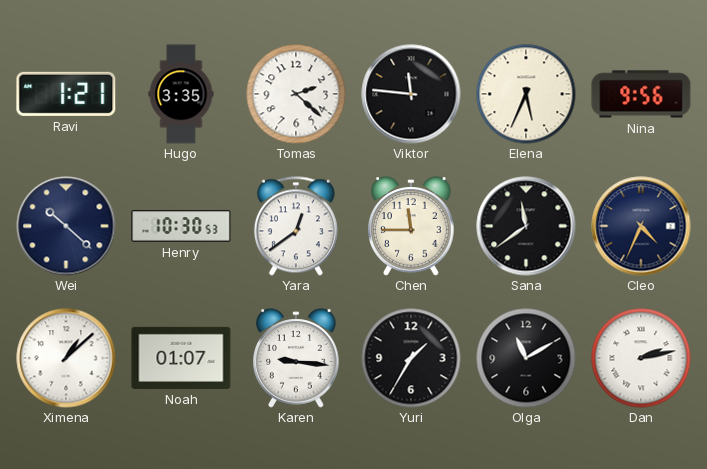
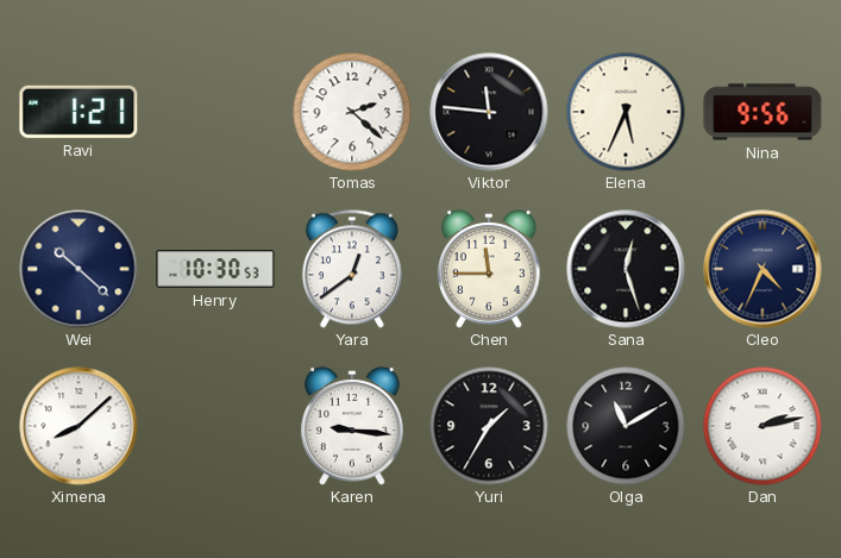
Hugo: 3:35 -> none
Sana: 11:39 -> 12:27
Ximena: 1:08 -> 8:08
Noah: 01:07 -> none
